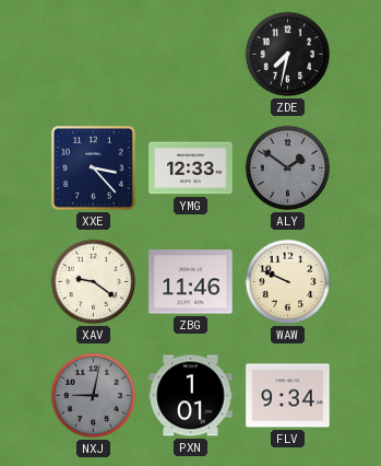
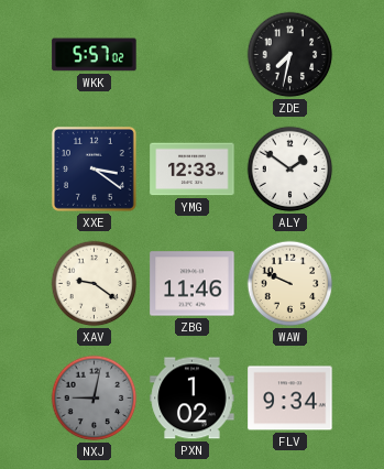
WKK: none -> 5:57
XXE: 3:23 -> 3:21
ALY dial: grey -> white
PXN: 1:01 -> 1:02
